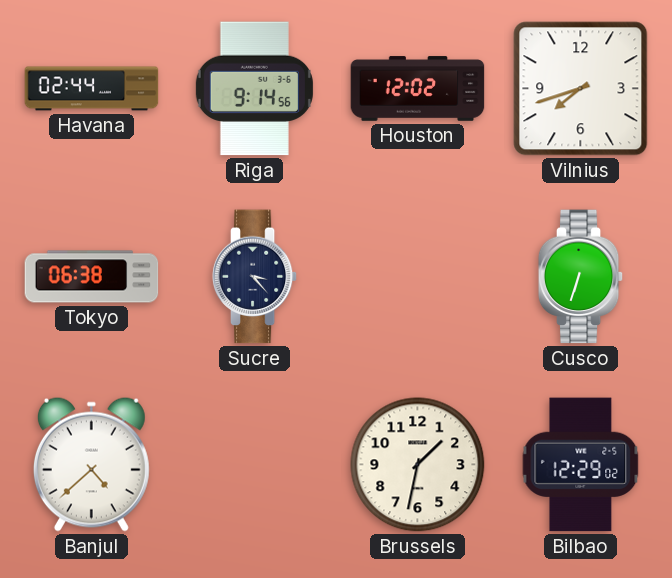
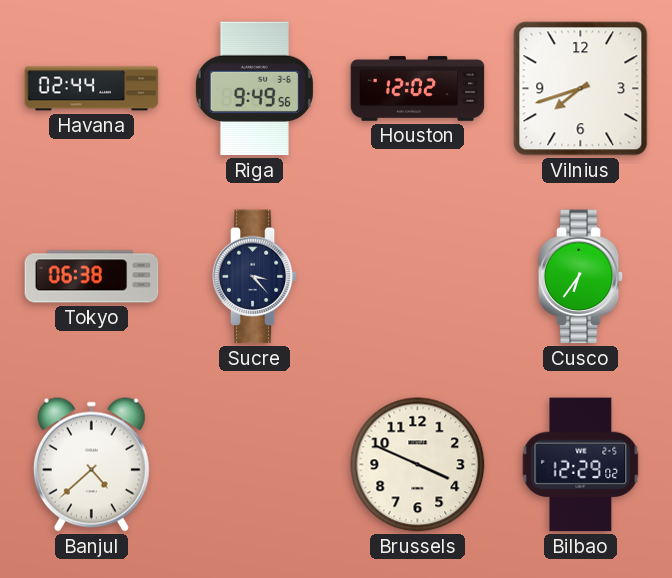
Riga: 9:14 -> 9:49
Cusco: 6:33 -> 6:36
Brussels: 1:32 -> 3:49
